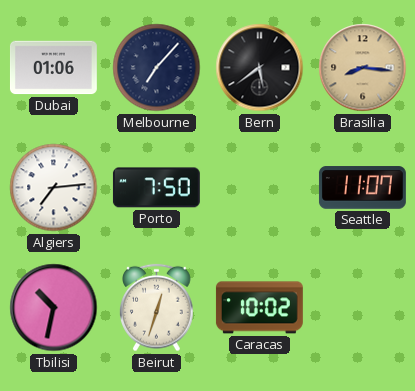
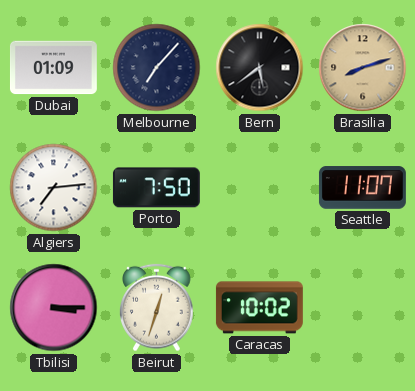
Dubai: 01:06 -> 01:09
Brasilia: 8:16 -> 8:12
Tbilisi: 10:32 -> 3:15
